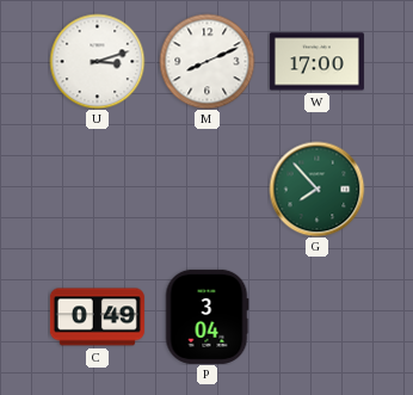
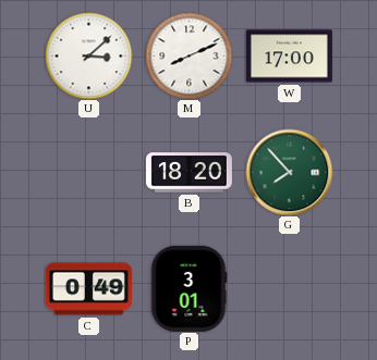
U: 3:12 -> 3:08
B: none -> 18:20
P: 3:04 -> 3:01
